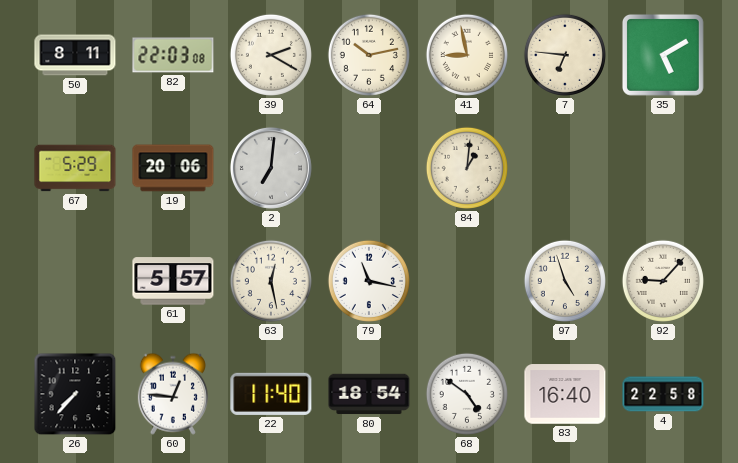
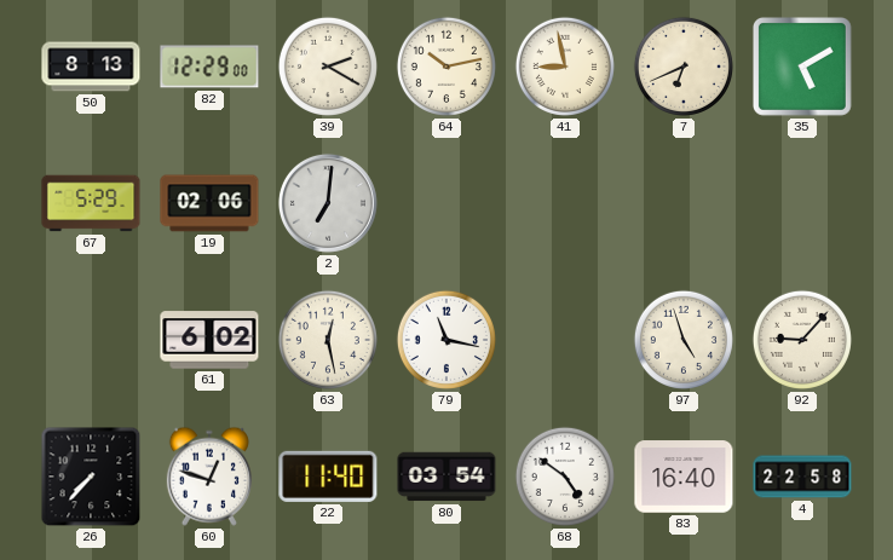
50: 8:11 -> 8:13
82: 22:03 -> 12:29
7: 6:46 -> 6:41
19: 20:06 -> 02:06
84: 1:01 -> none
61: 5:57 -> 6:02
60: 12:46 -> 12:48
80: 18:54 -> 03:54
